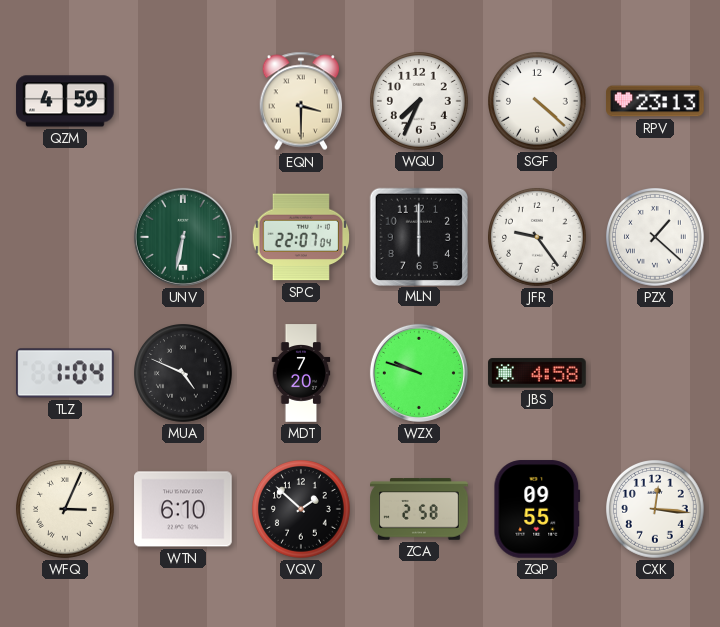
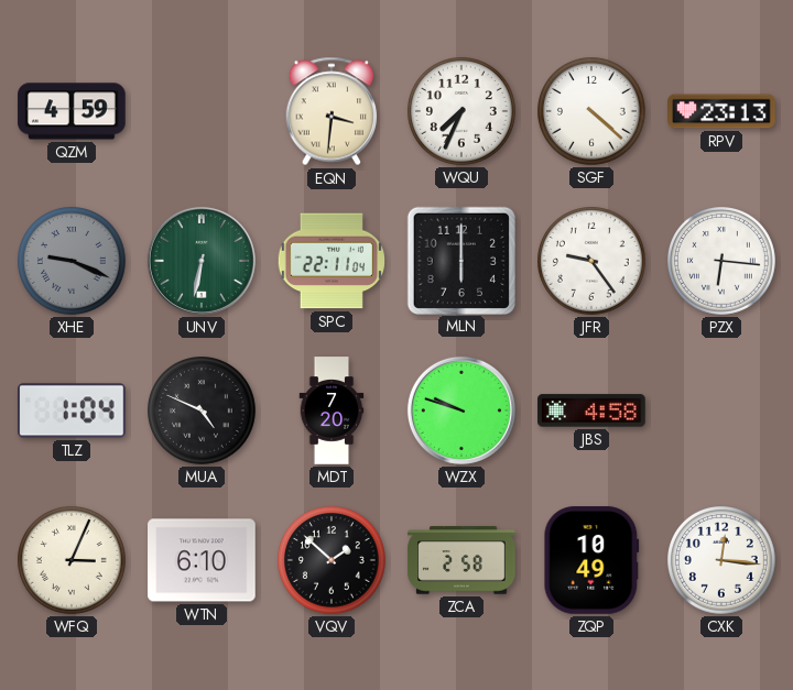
EQN: 3:30 -> 3:31
XHE: none -> 9:19
SPC: 22:07 -> 22:11
PZX: 1:22 -> 6:16
ZQP: 09:55 -> 10:49
